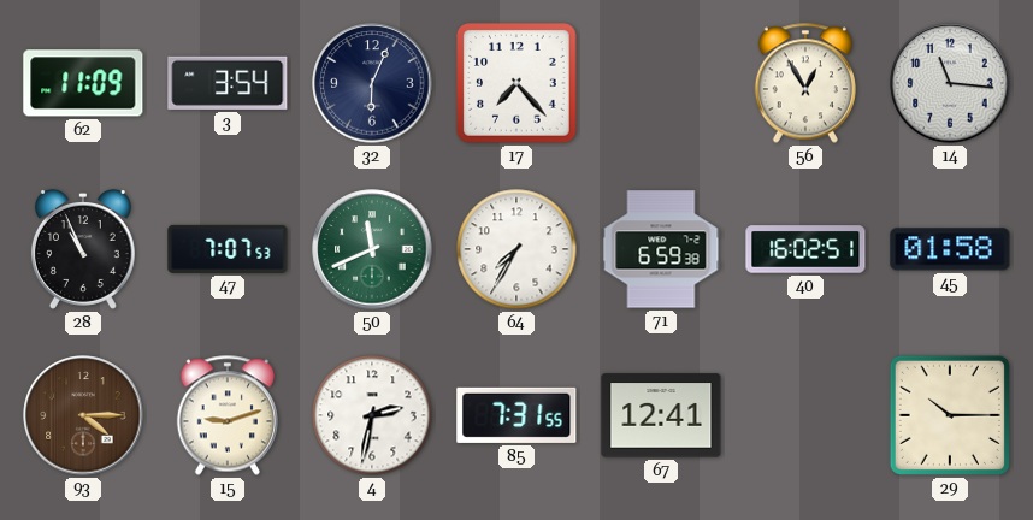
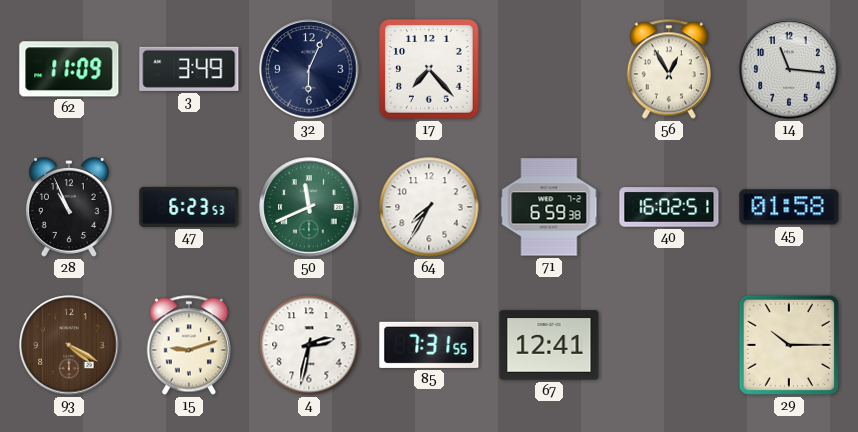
3: 3:54 -> 3:49
47: 7:07 -> 6:23
93: 4:15 -> 4:20
